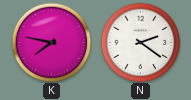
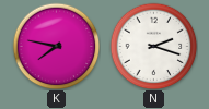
N: 2:21 -> 2:18
